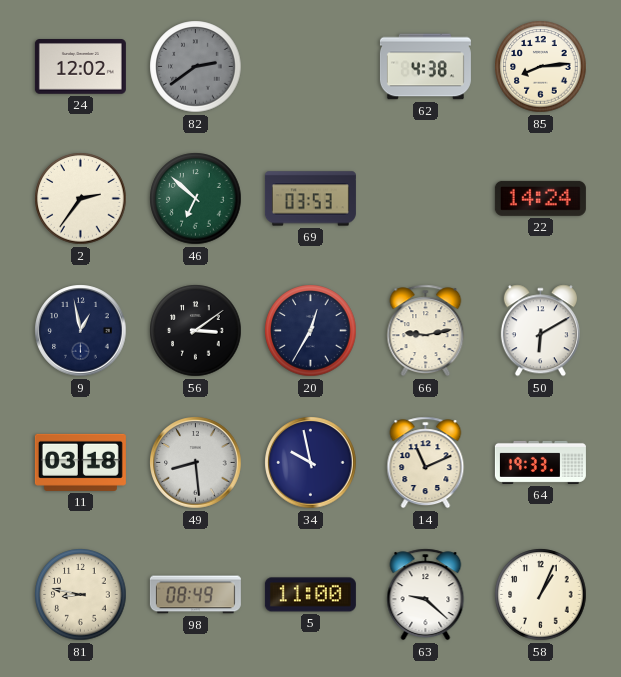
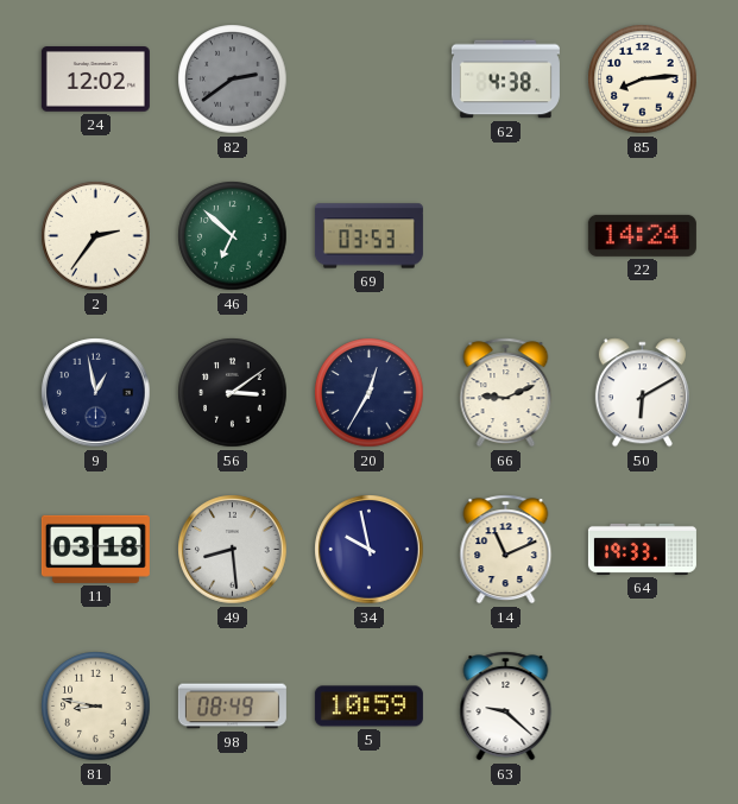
66: 9:13 -> 9:11
5: 11:00 -> 10:59
58: 1:04 -> none
